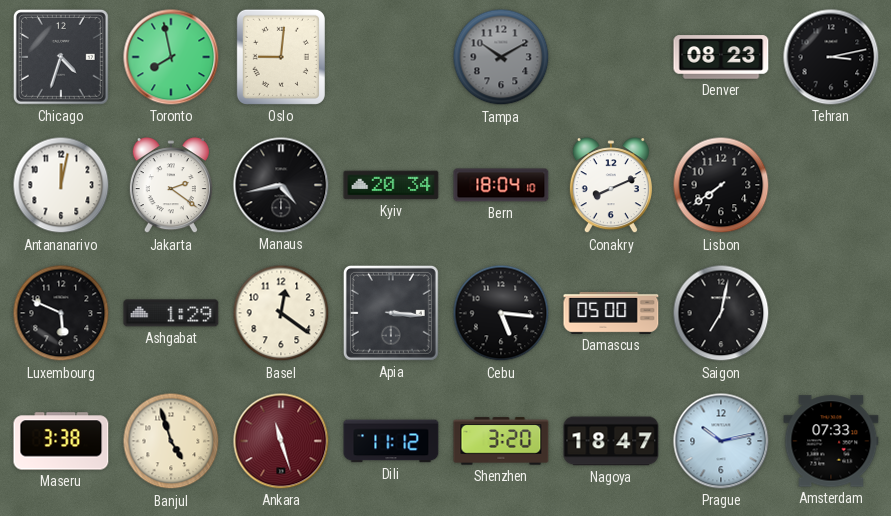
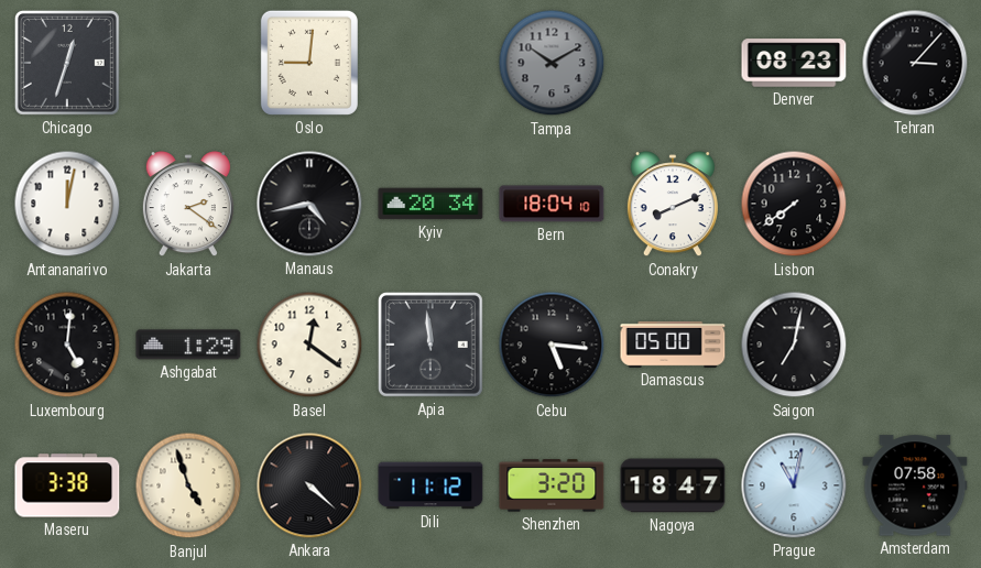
Chicago: 4:33 -> 12:33
Toronto: 7:58 -> none
Tehran: 3:13 -> 3:07
Luxembourg: 5:49 -> 5:01
Apia: 3:16 -> 11:59
Ankara: 11:27 -> 4:22
Ankara dial: burgundy -> black
Prague: 10:13 -> 11:02
Amsterdam: 07:33 -> 07:58
